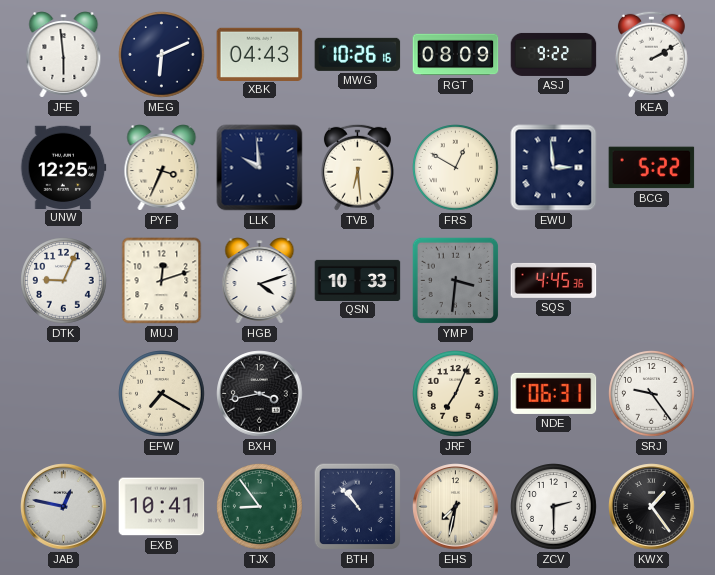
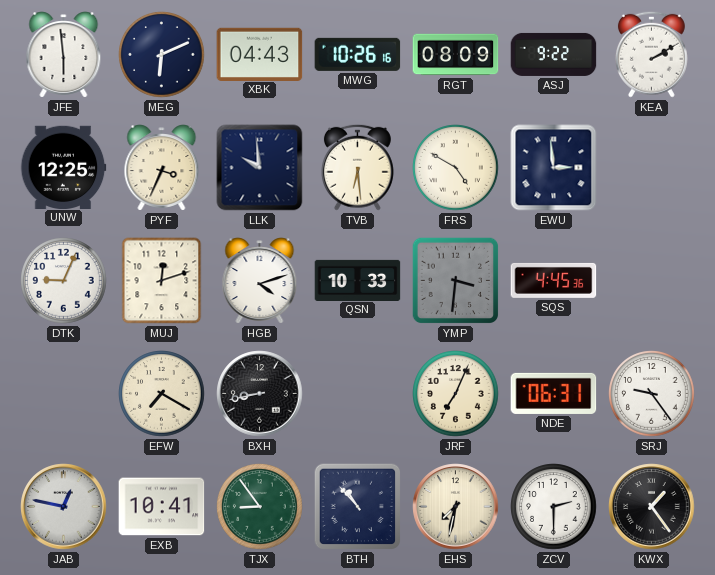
FRS: 12:50 -> 4:50
BCG: 5:22 -> none
BXH: 3:43 -> 8:43
